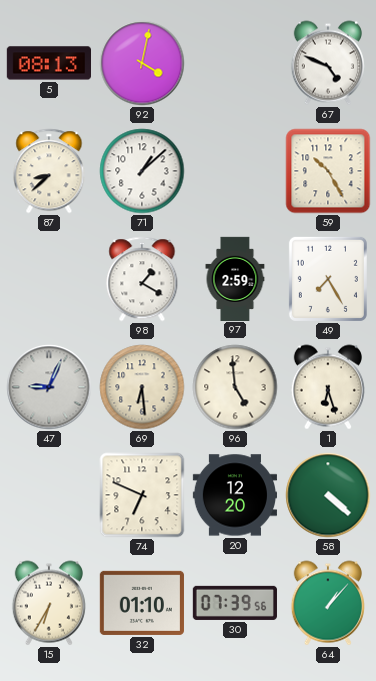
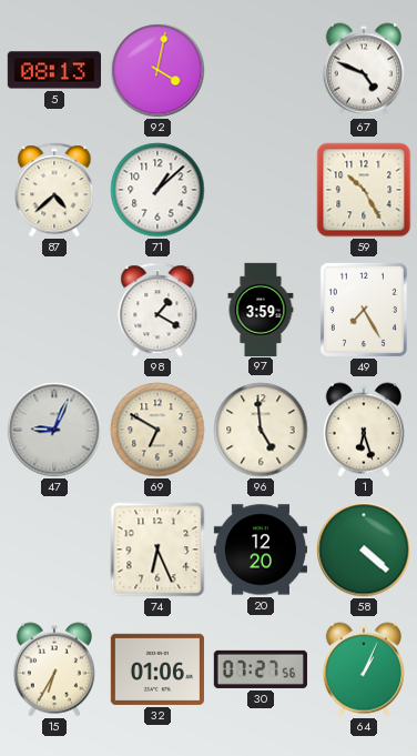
87: 8:38 -> 4:38
97: 2:59 -> 3:59
69: 6:29 -> 6:50
74: 6:49 -> 6:26
32: 01:10 -> 01:06
30: 07:39 -> 07:27
64: 1:07 -> 1:04
